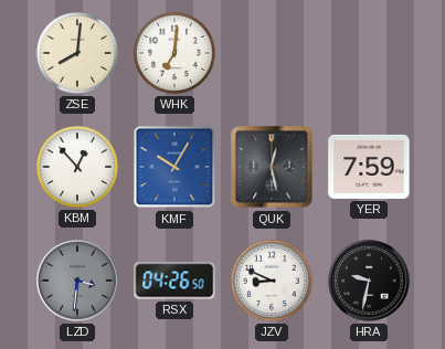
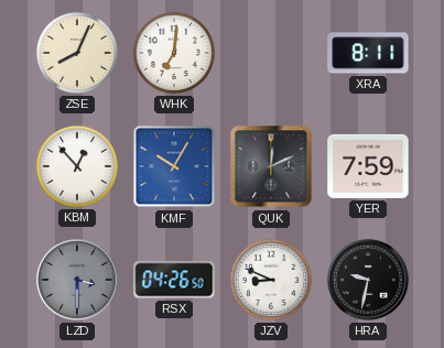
ZSE: 8:01 -> 8:04
XRA: none -> 8:11
QUK: 12:28 -> 12:11
LZD: 3:31 -> 3:30
